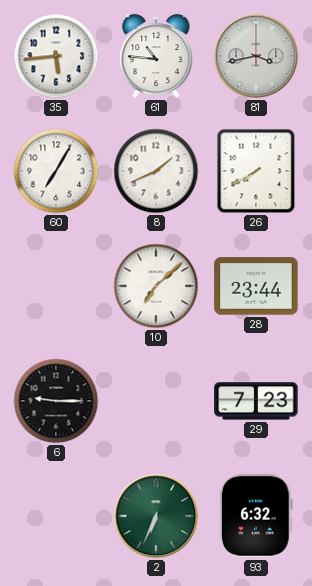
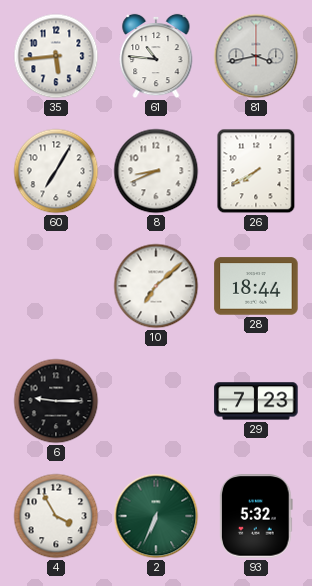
8: 1:41 -> 8:41
28: 23:44 -> 18:44
4: none -> 3:55
93: 6:32 -> 5:32
